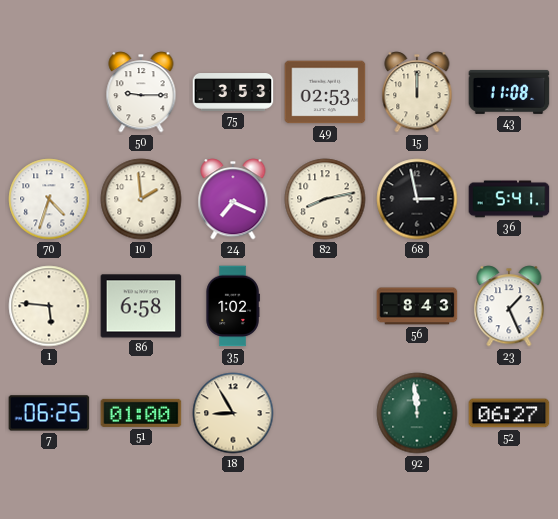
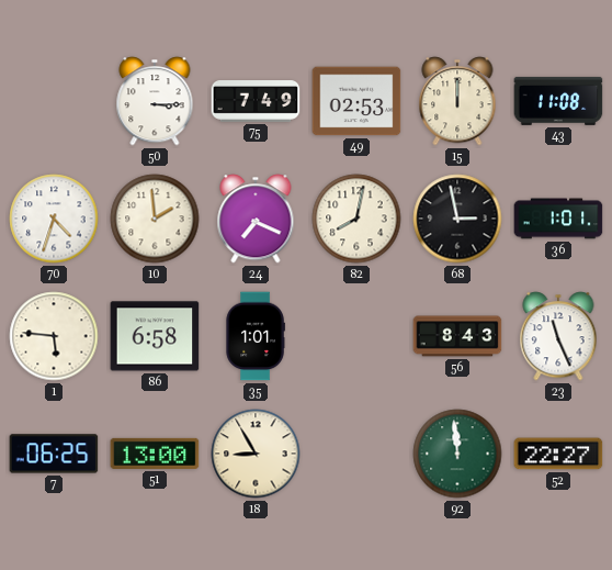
50: 9:15 -> 3:15
75: 3:53 -> 7:49
82: 8:13 -> 8:02
36: 5:41 -> 1:01
35: 1:02 -> 1:01
23: 1:26 -> 11:26
51: 01:00 -> 13:00
52: 06:27 -> 22:27
